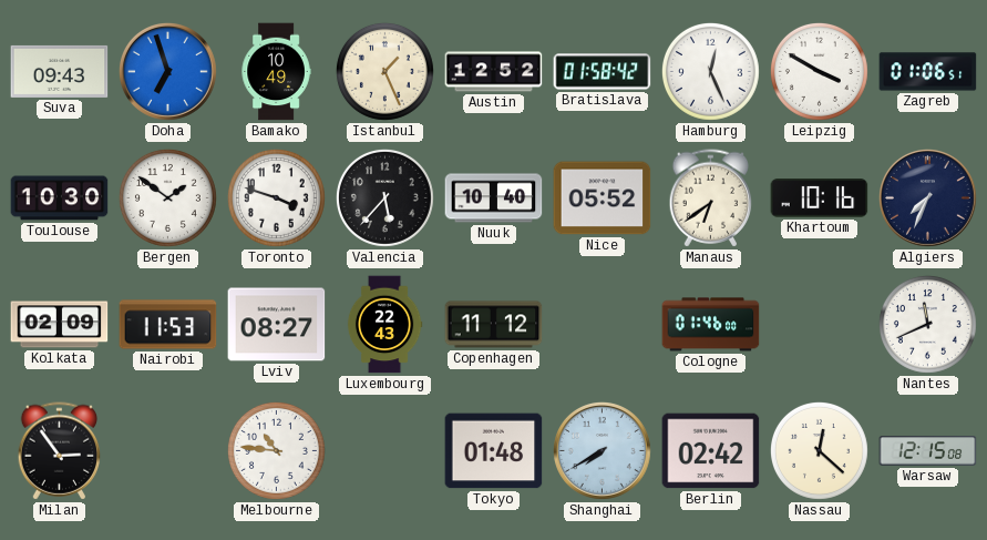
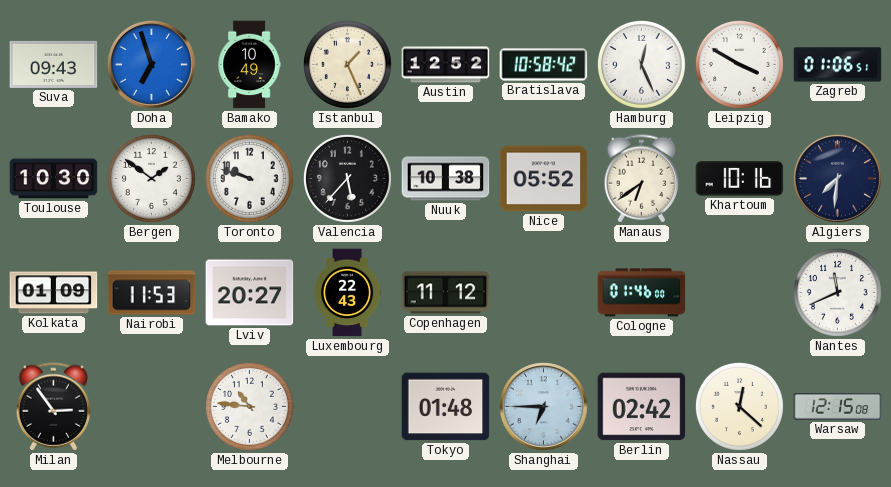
Bratislava: 01:58 -> 10:58
Toronto: 3:48 -> 9:48
Nuuk: 10:40 -> 10:38
Algiers: 7:34 -> 7:31
Kolkata: 02:09 -> 01:09
Lviv: 08:27 -> 20:27
Shanghai: 7:40 -> 6:45
